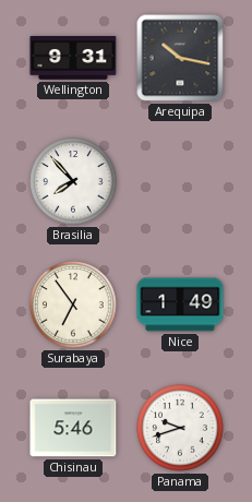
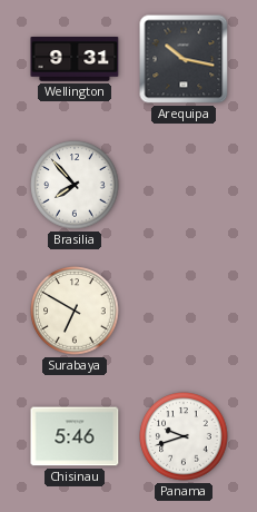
Surabaya: 6:54 -> 6:50
Nice: 1:49 -> none
